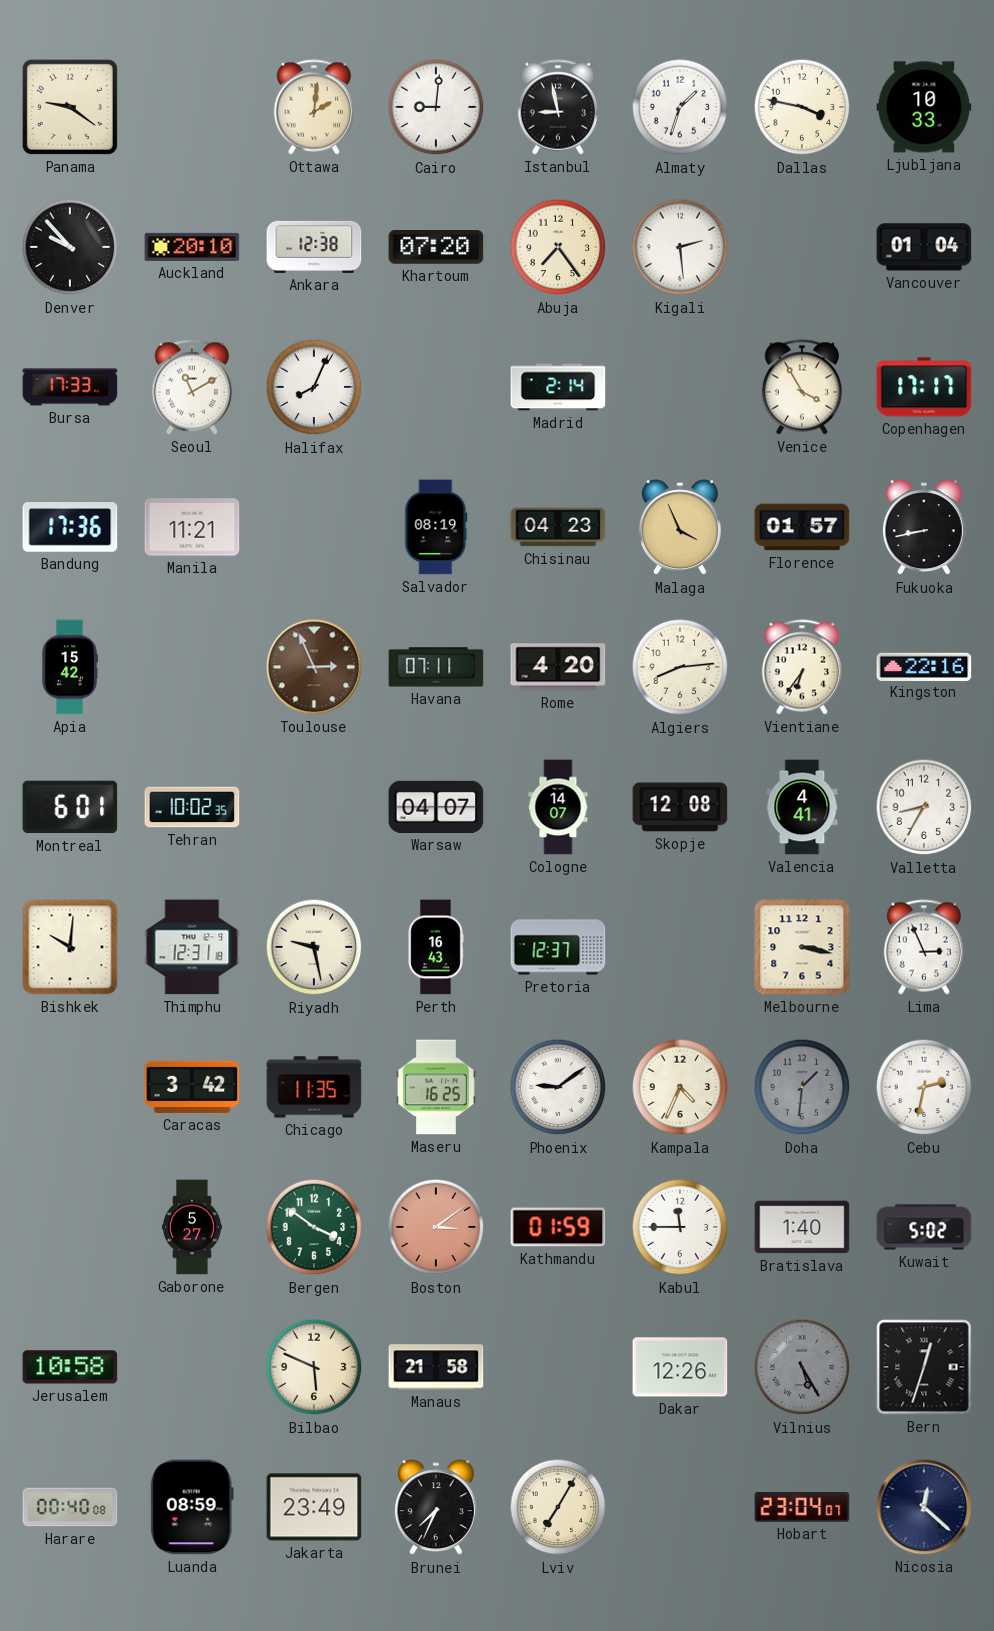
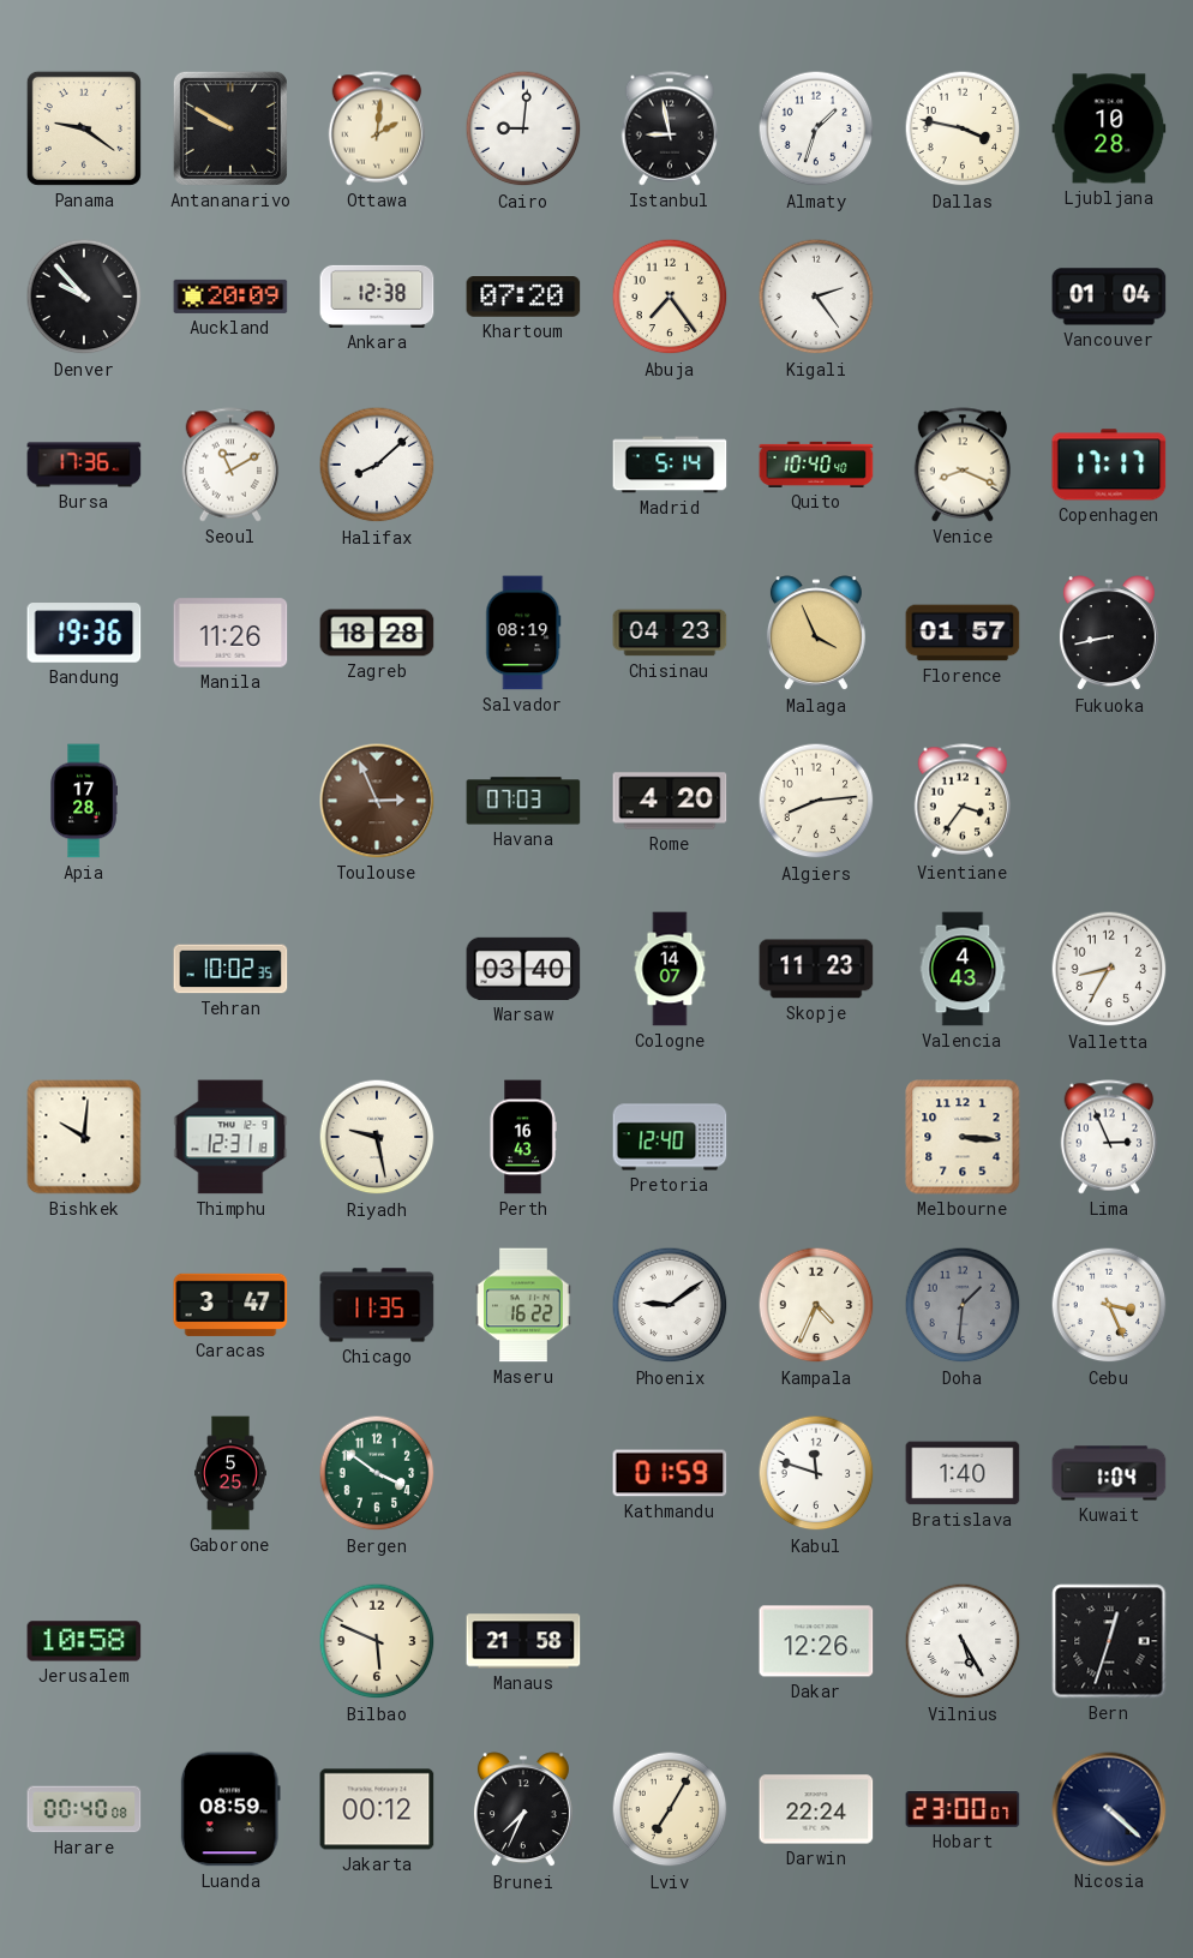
Antananarivo: none -> 9:50
Ljubljana: 10:33 -> 10:28
Auckland: 20:10 -> 20:09
Kigali: 2:29 -> 2:24
Bursa: 17:33 -> 17:36
Halifax: 8:04 -> 8:08
Madrid: 2:14 -> 5:14
Quito: none -> 10:40
Venice: 3:55 -> 8:19
Bandung: 17:36 -> 19:36
Manila: 11:21 -> 11:26
Zagreb: none -> 18:28
Apia: 15:42 -> 17:28
Havana: 07:11 -> 07:03
Vientiane: 6:36 -> 3:36
Kingston: 22:16 -> none
Montreal: 6:01 -> none
Warsaw: 04:07 -> 03:40
Skopje: 12:08 -> 11:23
Valencia: 4:41 -> 4:43
Pretoria: 12:37 -> 12:40
Melbourne: 3:17 -> 3:16
Caracas: 3:42 -> 3:47
Maseru: 16:25 -> 16:22
Cebu: 2:32 -> 3:26
Gaborone: 5:27 -> 5:25
Boston: 3:09 -> none
Kabul: 11:45 -> 11:48
Kuwait: 5:02 -> 1:04
Vilnius dial: grey -> white
Jakarta: 23:49 -> 00:12
Darwin: none -> 22:24
Hobart: 23:04 -> 23:00
Nicosia: 12:22 -> 4:22
